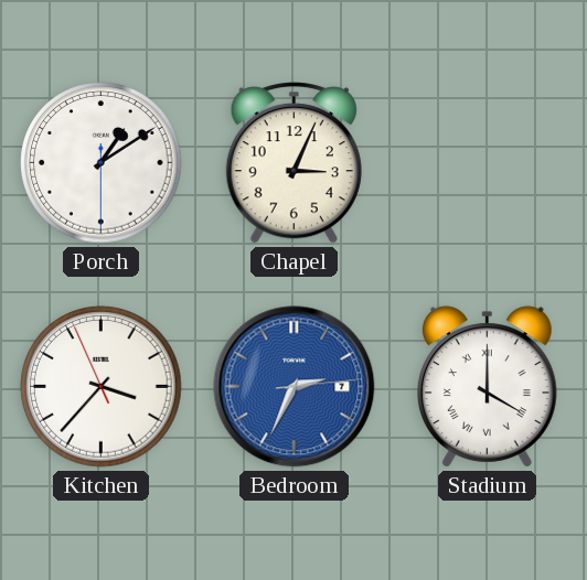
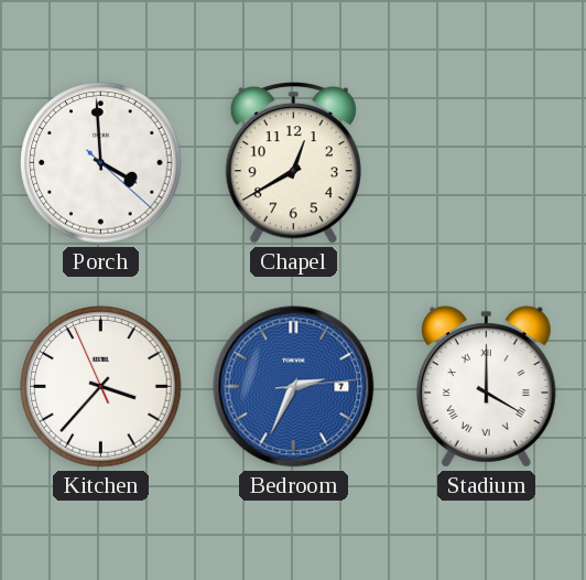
Porch: 1:09 -> 3:59
Chapel: 3:04 -> 12:40
